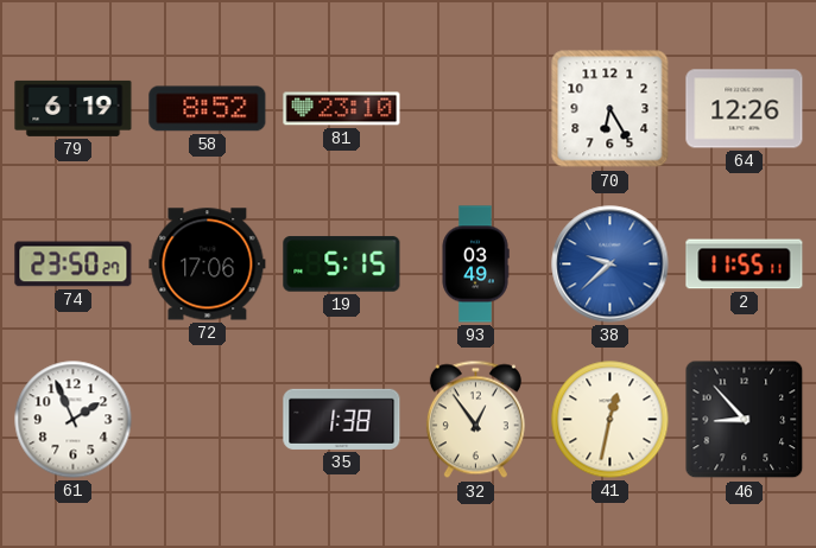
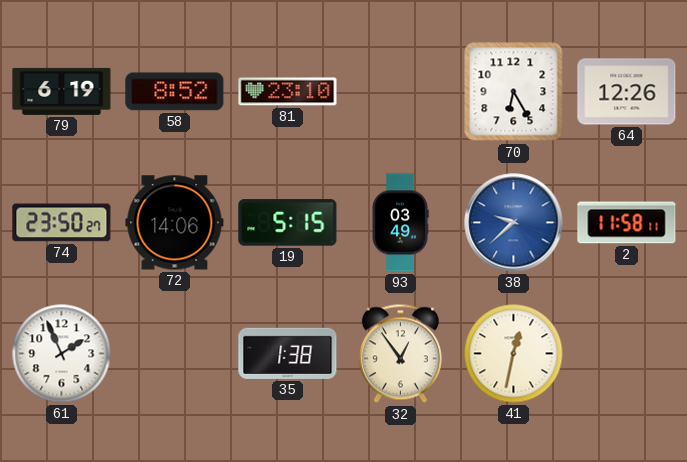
72: 17:06 -> 14:06
2: 11:55 -> 11:58
46: 8:53 -> none
